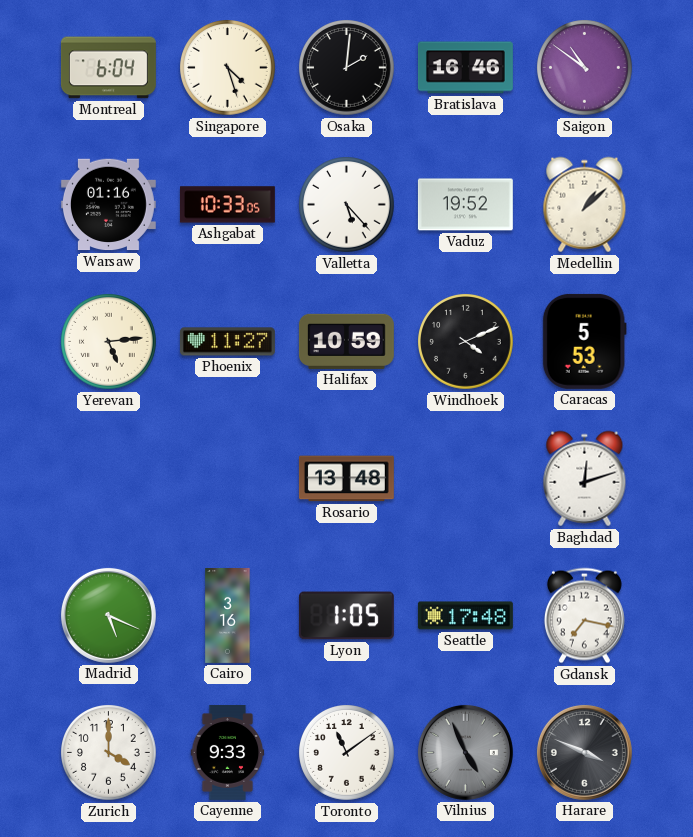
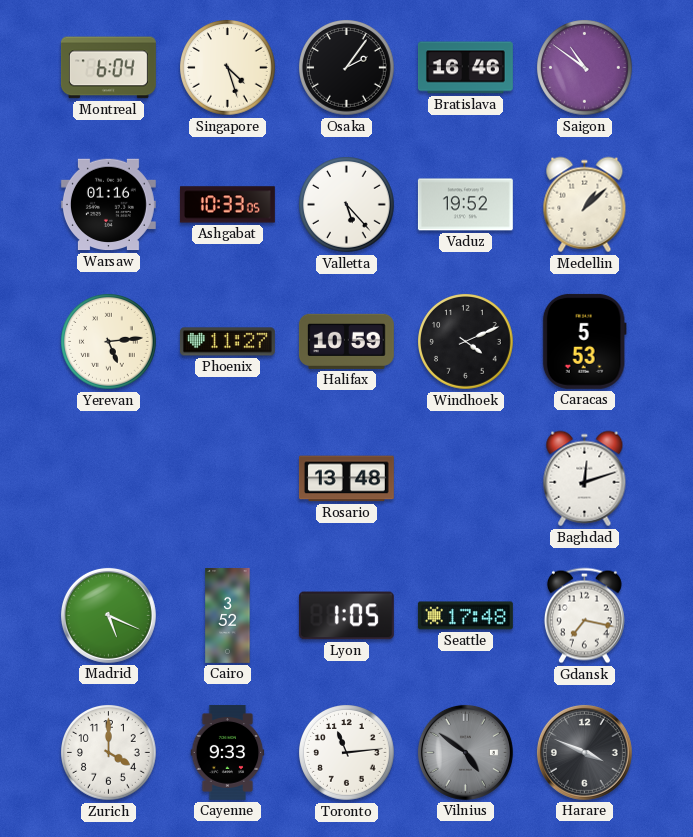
Osaka: 2:01 -> 2:06
Cairo: 3:16 -> 3:52
Toronto: 11:09 -> 11:14
Vilnius: 4:56 -> 4:51
